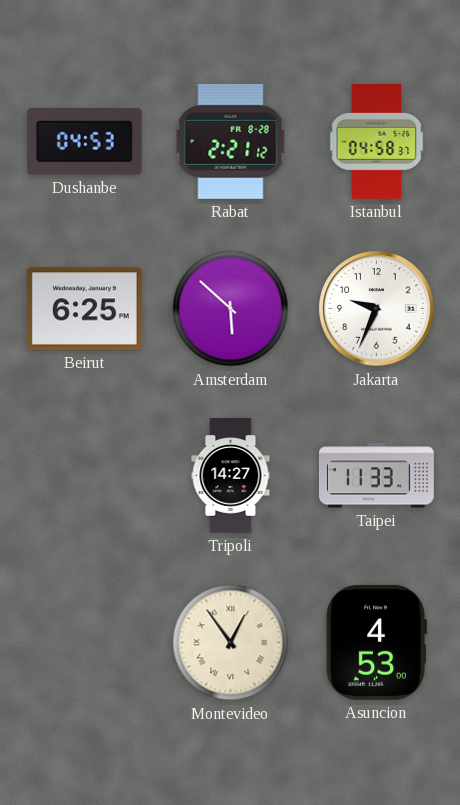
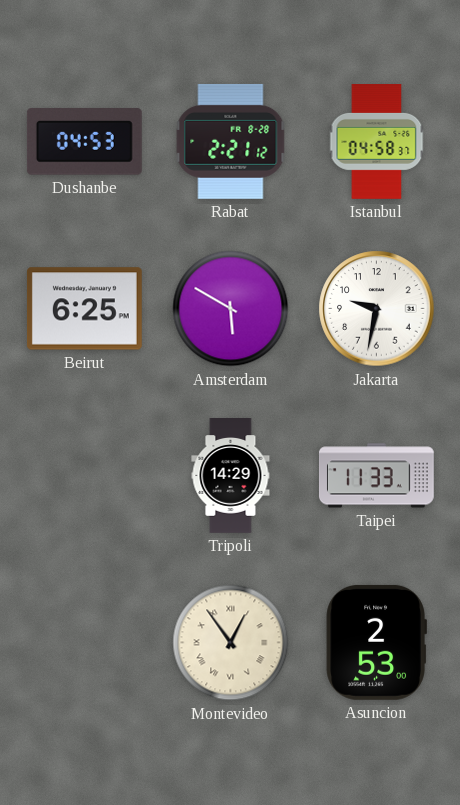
Amsterdam: 5:52 -> 5:50
Jakarta: 9:34 -> 9:32
Tripoli: 14:27 -> 14:29
Asuncion: 4:53 -> 2:53
